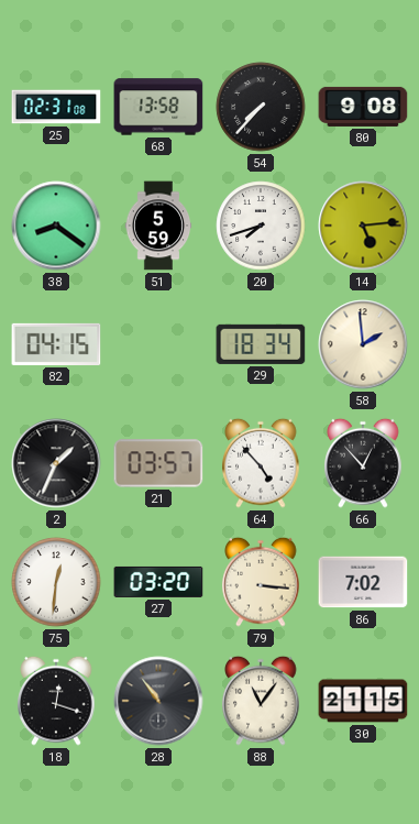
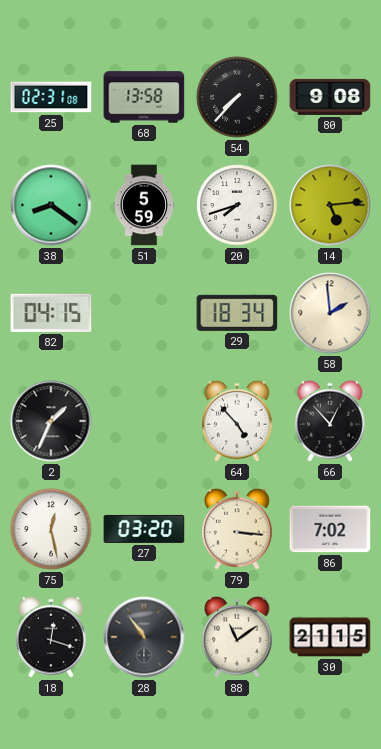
21: 03:57 -> none
75: 12:31 -> 12:28
88: 11:06 -> 11:09
